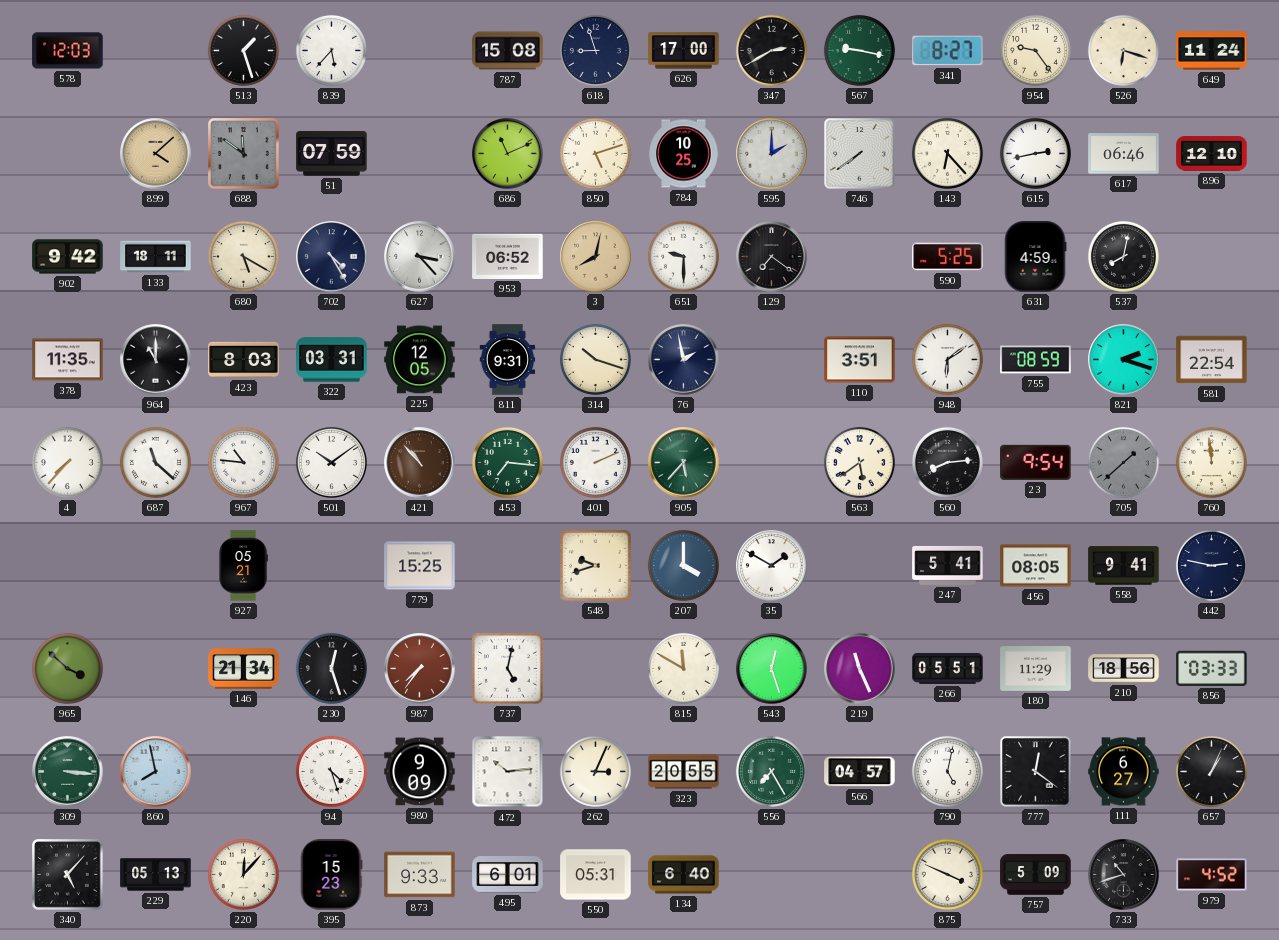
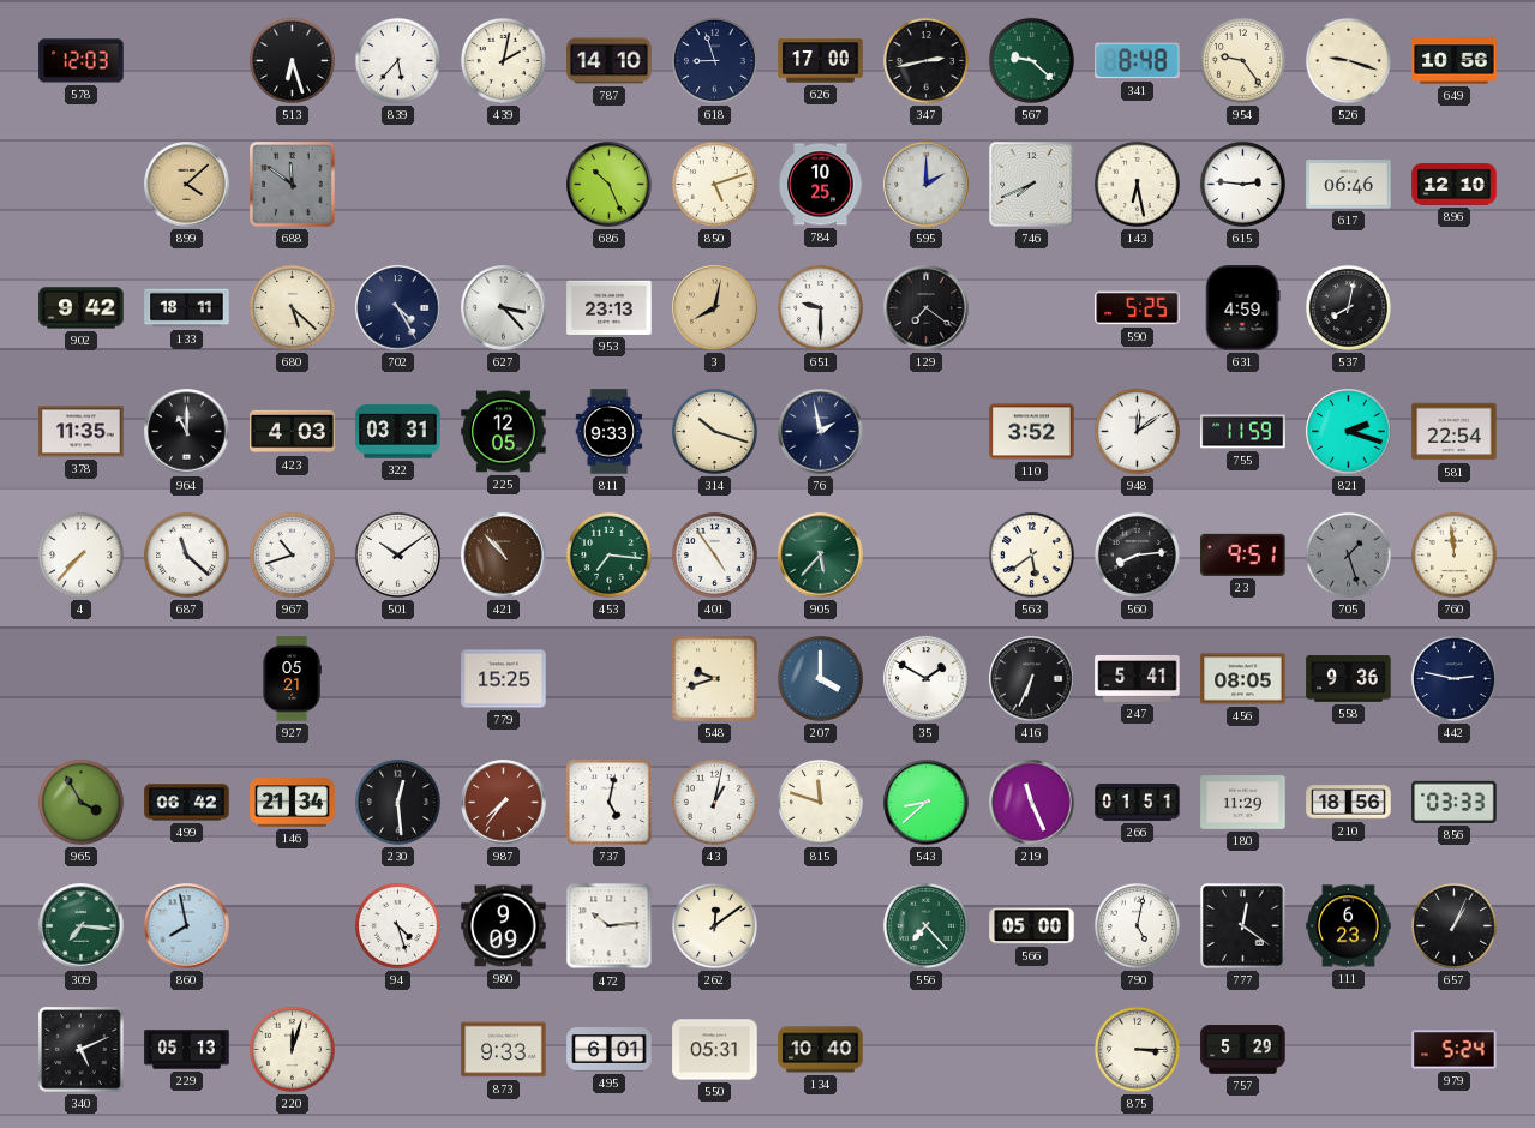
513: 1:27 -> 6:27
439: none -> 2:02
787: 15:08 -> 14:10
347: 2:40 -> 2:43
567: 9:17 -> 9:22
341: 8:27 -> 8:48
526: 6:18 -> 9:18
649: 11:24 -> 10:56
51: 07:59 -> none
686: 11:11 -> 10:26
746: 7:39 -> 7:41
143: 6:23 -> 6:28
615: 2:43 -> 2:46
680: 5:20 -> 5:22
953: 06:52 -> 23:13
423: 8:03 -> 4:03
811: 9:31 -> 9:33
110: 3:51 -> 3:52
948: 6:09 -> 12:09
755: 08:59 -> 11:59
967: 10:46 -> 10:42
401: 2:11 -> 4:54
23: 9:54 -> 9:51
705: 1:38 -> 1:27
416: none -> 6:34
558: 9:41 -> 9:36
965: 3:52 -> 3:55
499: none -> 06:42
230: 12:27 -> 12:29
43: none -> 1:02
815: 11:50 -> 11:48
543: 12:27 -> 8:38
266: 05:51 -> 01:51
309: 3:16 -> 7:16
262: 3:04 -> 12:09
323: 20:55 -> none
556: 7:25 -> 7:23
566: 04:57 -> 05:00
111: 6:27 -> 6:23
340: 5:07 -> 5:11
220: 12:07 -> 12:03
395: 15:23 -> none
134: 6:40 -> 10:40
875: 3:49 -> 3:15
757: 5:09 -> 5:29
733: 10:42 -> none
979: 4:52 -> 5:24
